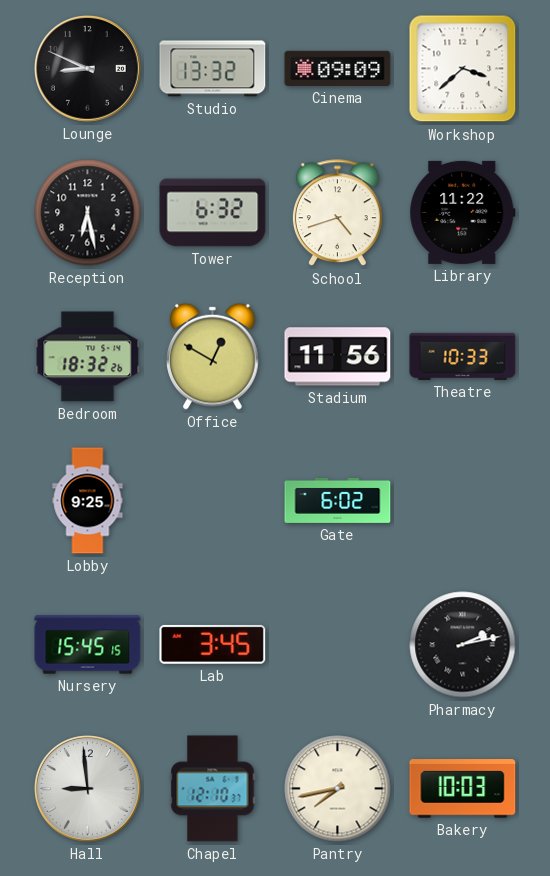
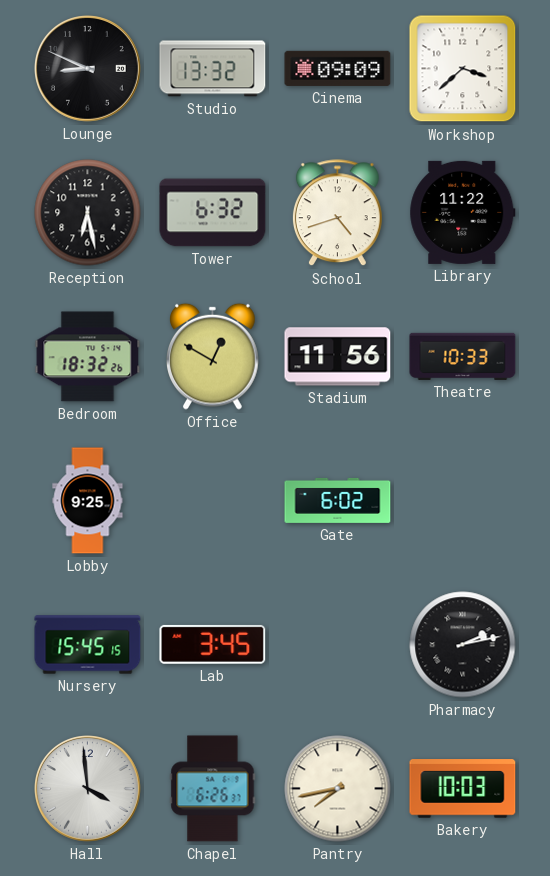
Hall: 8:59 -> 3:59
Chapel: 12:10 -> 6:26
